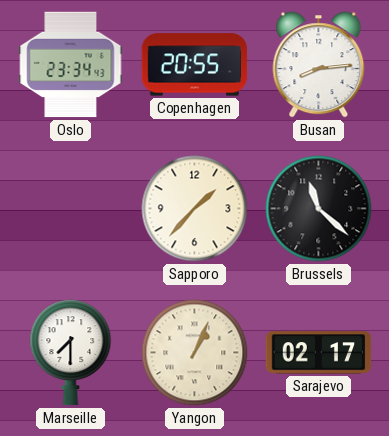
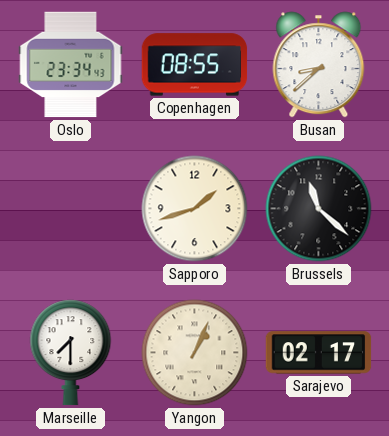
Copenhagen: 20:55 -> 08:55
Busan: 8:14 -> 8:38
Sapporo: 1:37 -> 1:42
